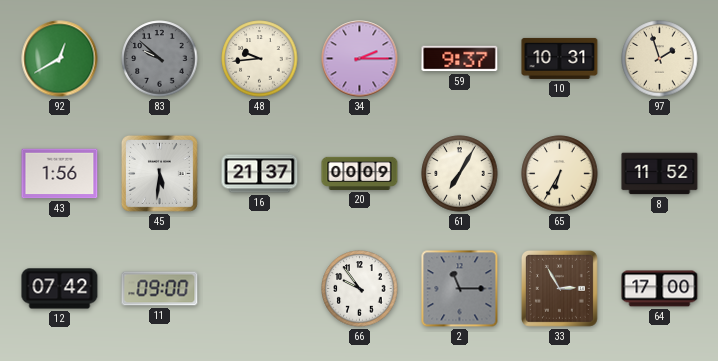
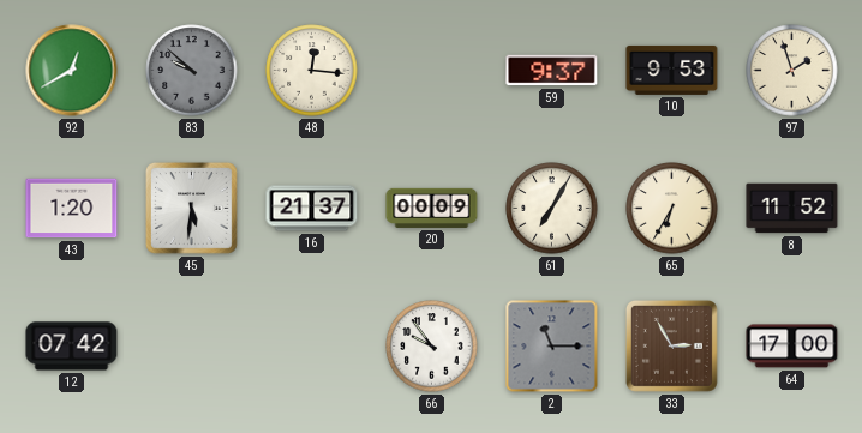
48: 9:44 -> 12:16
34: 2:15 -> none
10: 10:31 -> 9:53
43: 1:56 -> 1:20
11: 09:00 -> none
